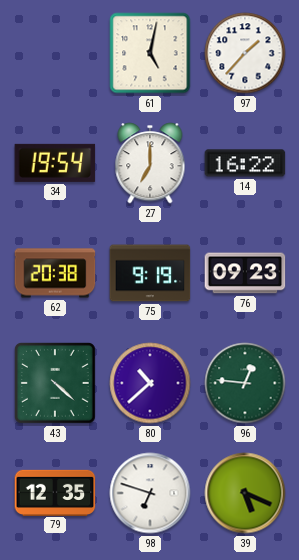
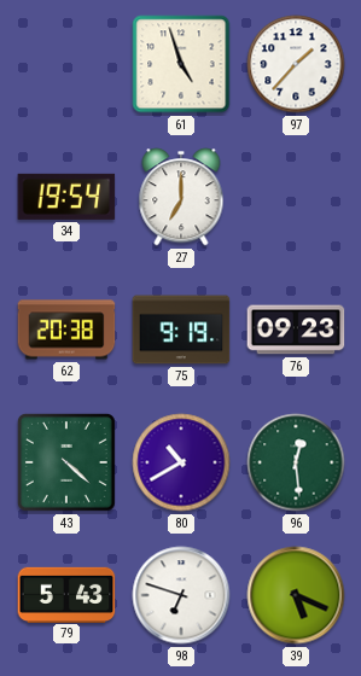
61: 5:02 -> 4:57
14: 16:22 -> none
80: 10:38 -> 10:40
96: 12:46 -> 12:29
79: 12:35 -> 5:43
